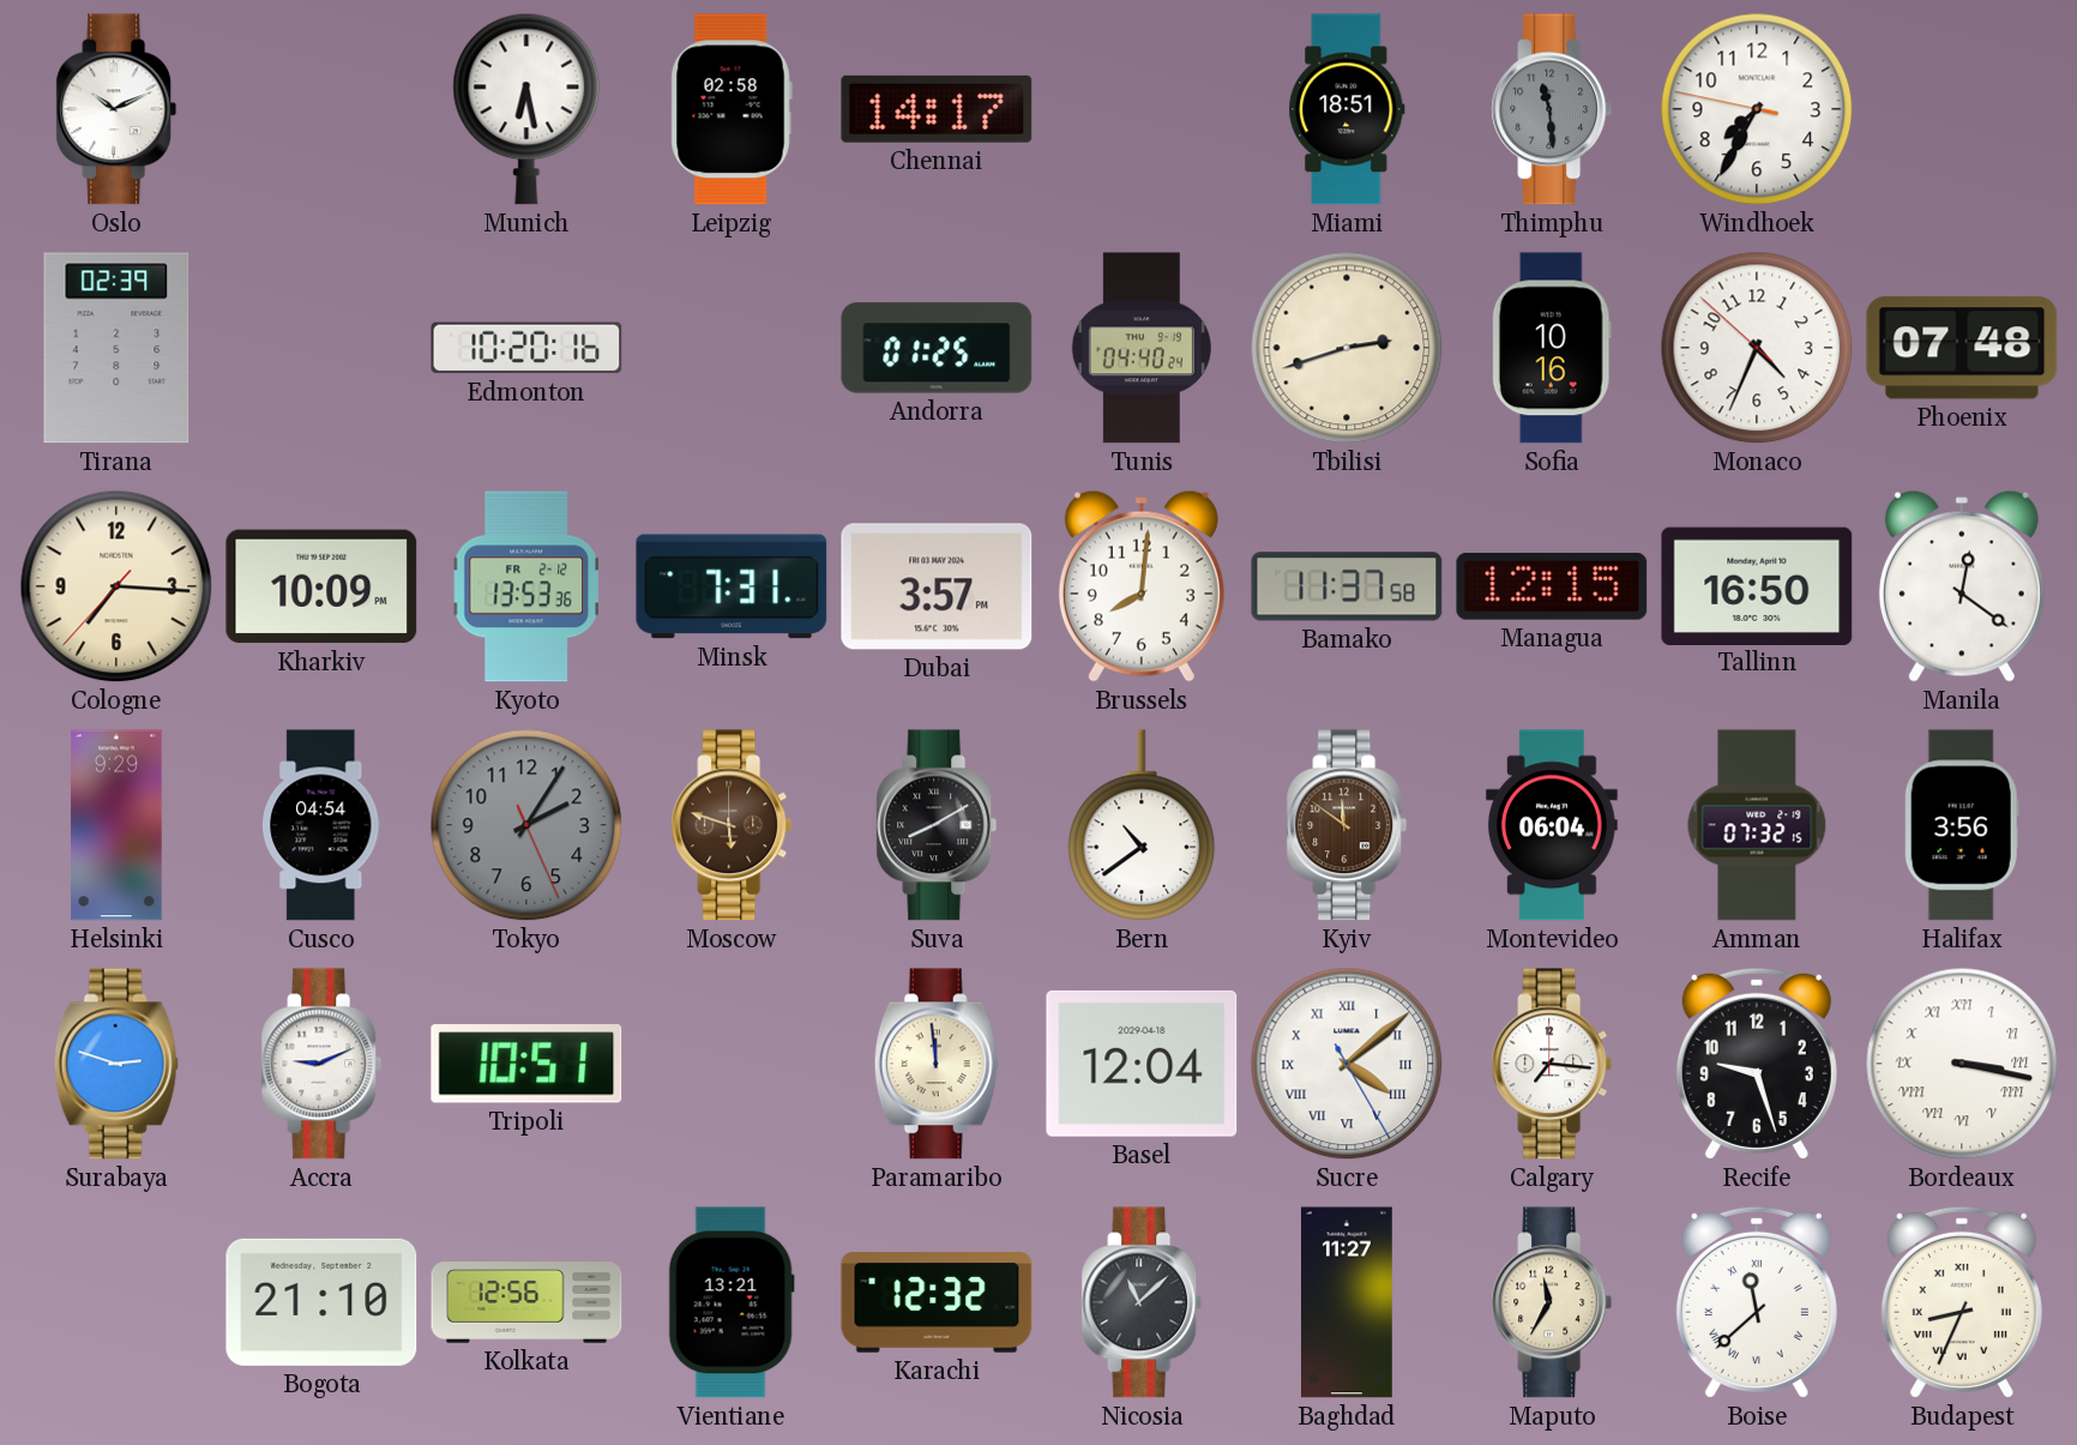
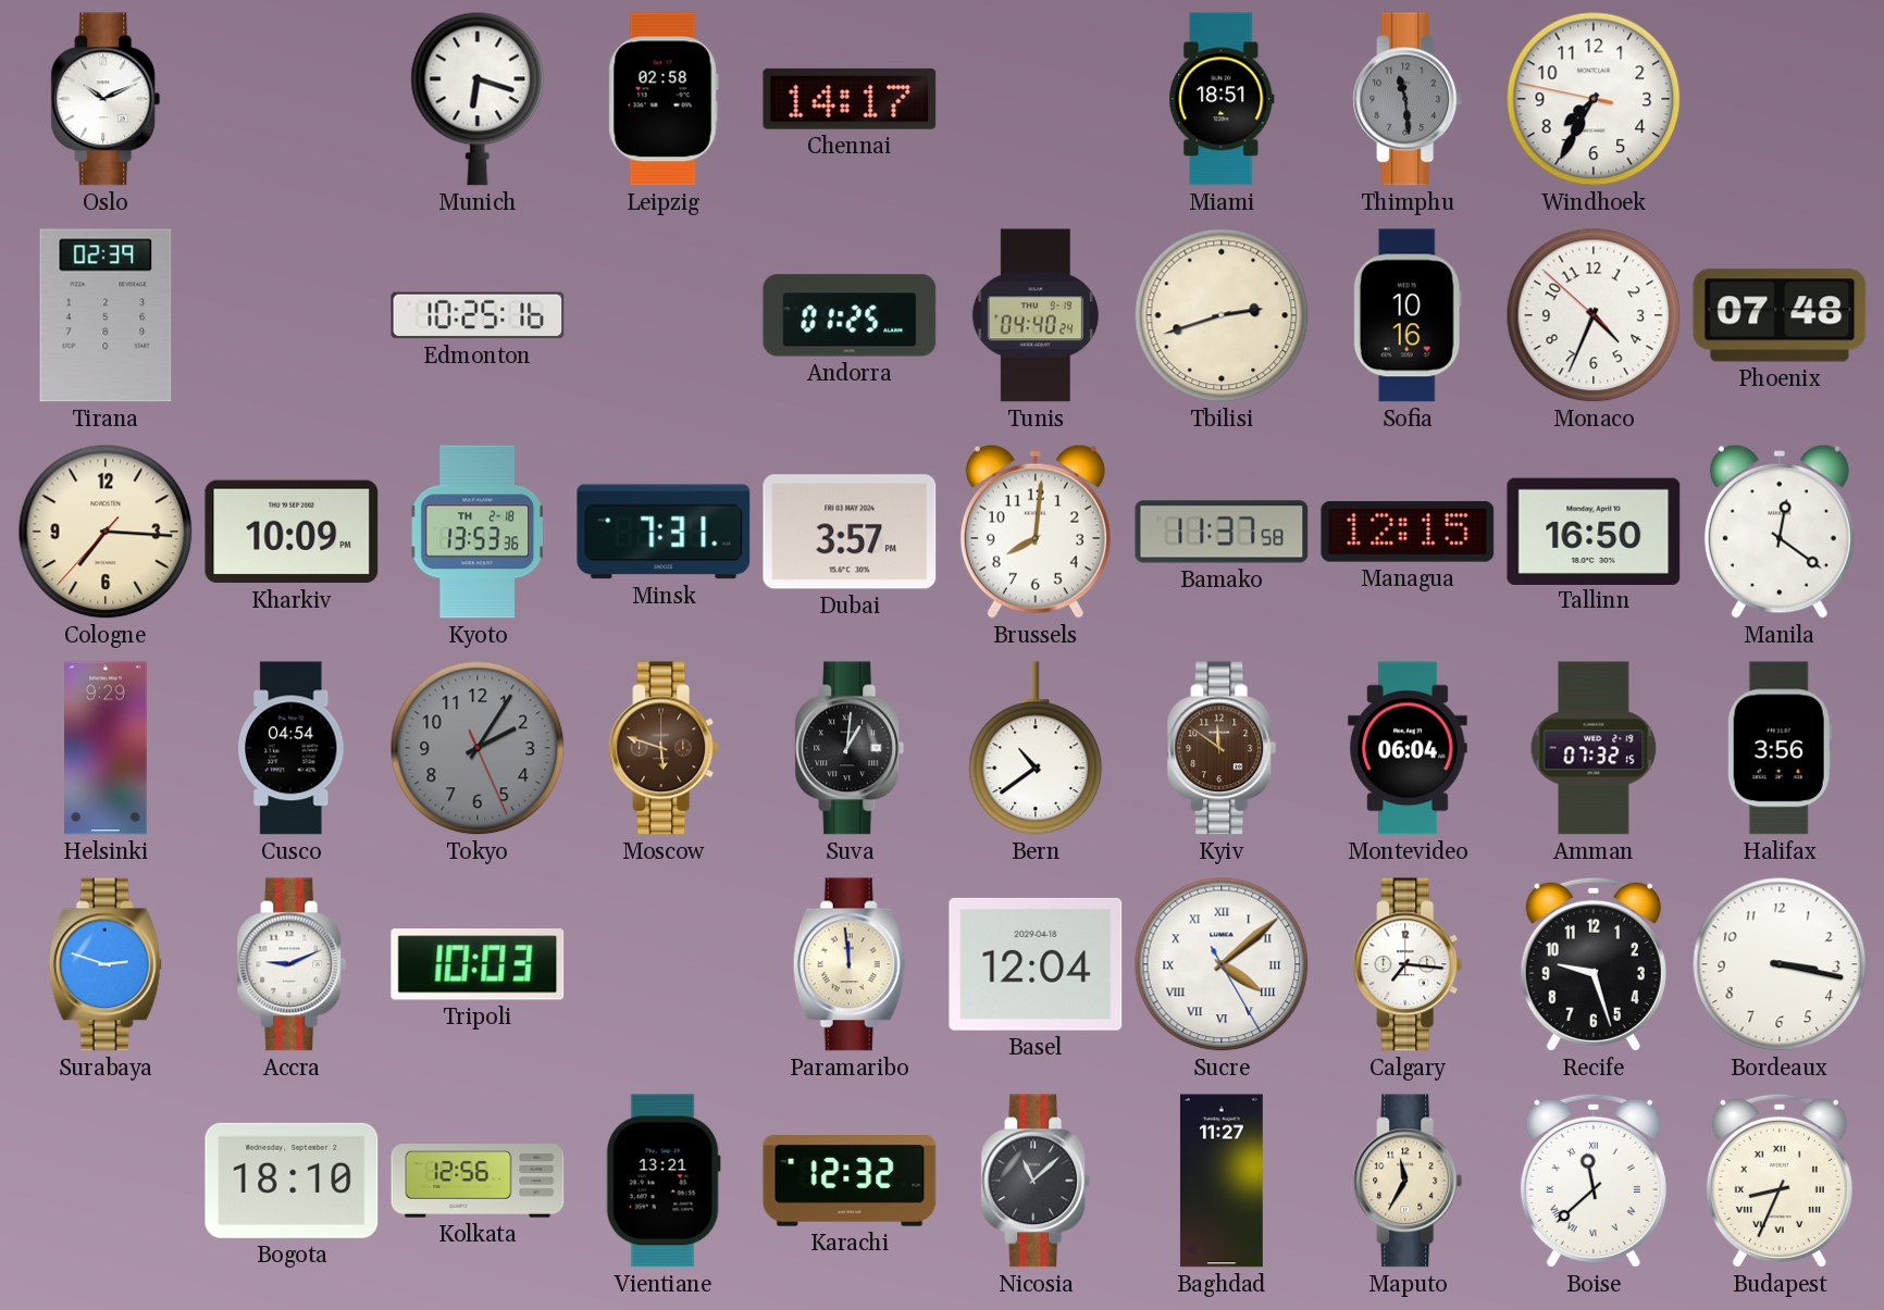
Munich: 6:28 -> 6:18
Edmonton: 10:20 -> 10:25
Kyoto date: FR 2-12 -> TH 2-18
Suva: 8:10 -> 1:01
Tripoli: 10:51 -> 10:03
Bordeaux numerals: Roman -> Arabic
Bogota: 21:10 -> 18:10
